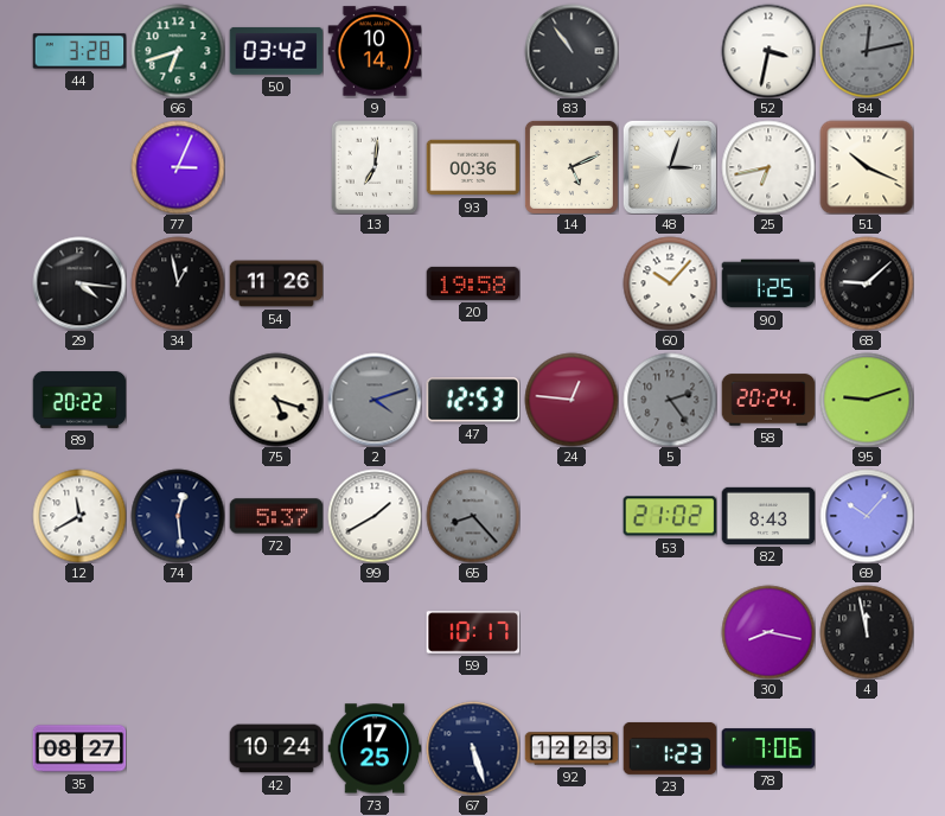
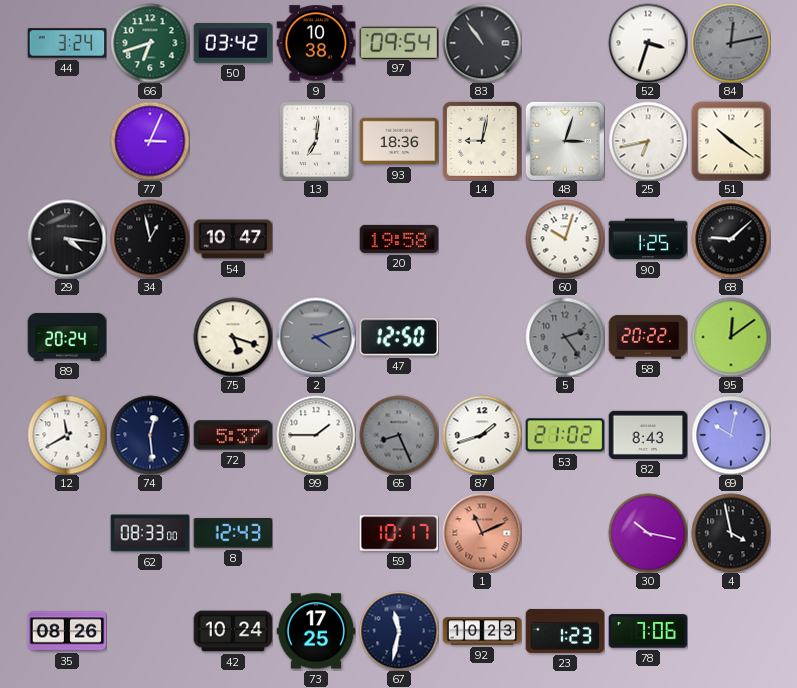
44: 3:28 -> 3:24
9: 10:14 -> 10:38
97: none -> 09:54
52: 3:32 -> 3:33
93: 00:36 -> 18:36
14: 5:11 -> 9:02
51: 10:19 -> 10:21
54: 11:26 -> 10:47
60: 10:07 -> 10:03
89: 20:22 -> 20:24
47: 12:53 -> 12:50
24: 12:46 -> none
58: 20:24 -> 20:22
95: 9:12 -> 12:09
99: 1:40 -> 1:45
65: 8:23 -> 8:26
87: none -> 1:42
69: 10:07 -> 10:02
62: none -> 08:33
8: none -> 12:43
1: none -> 11:11
30: 8:17 -> 10:17
4: 11:58 -> 3:58
35: 08:27 -> 08:26
67: 5:27 -> 11:32
92: 12:23 -> 10:23
